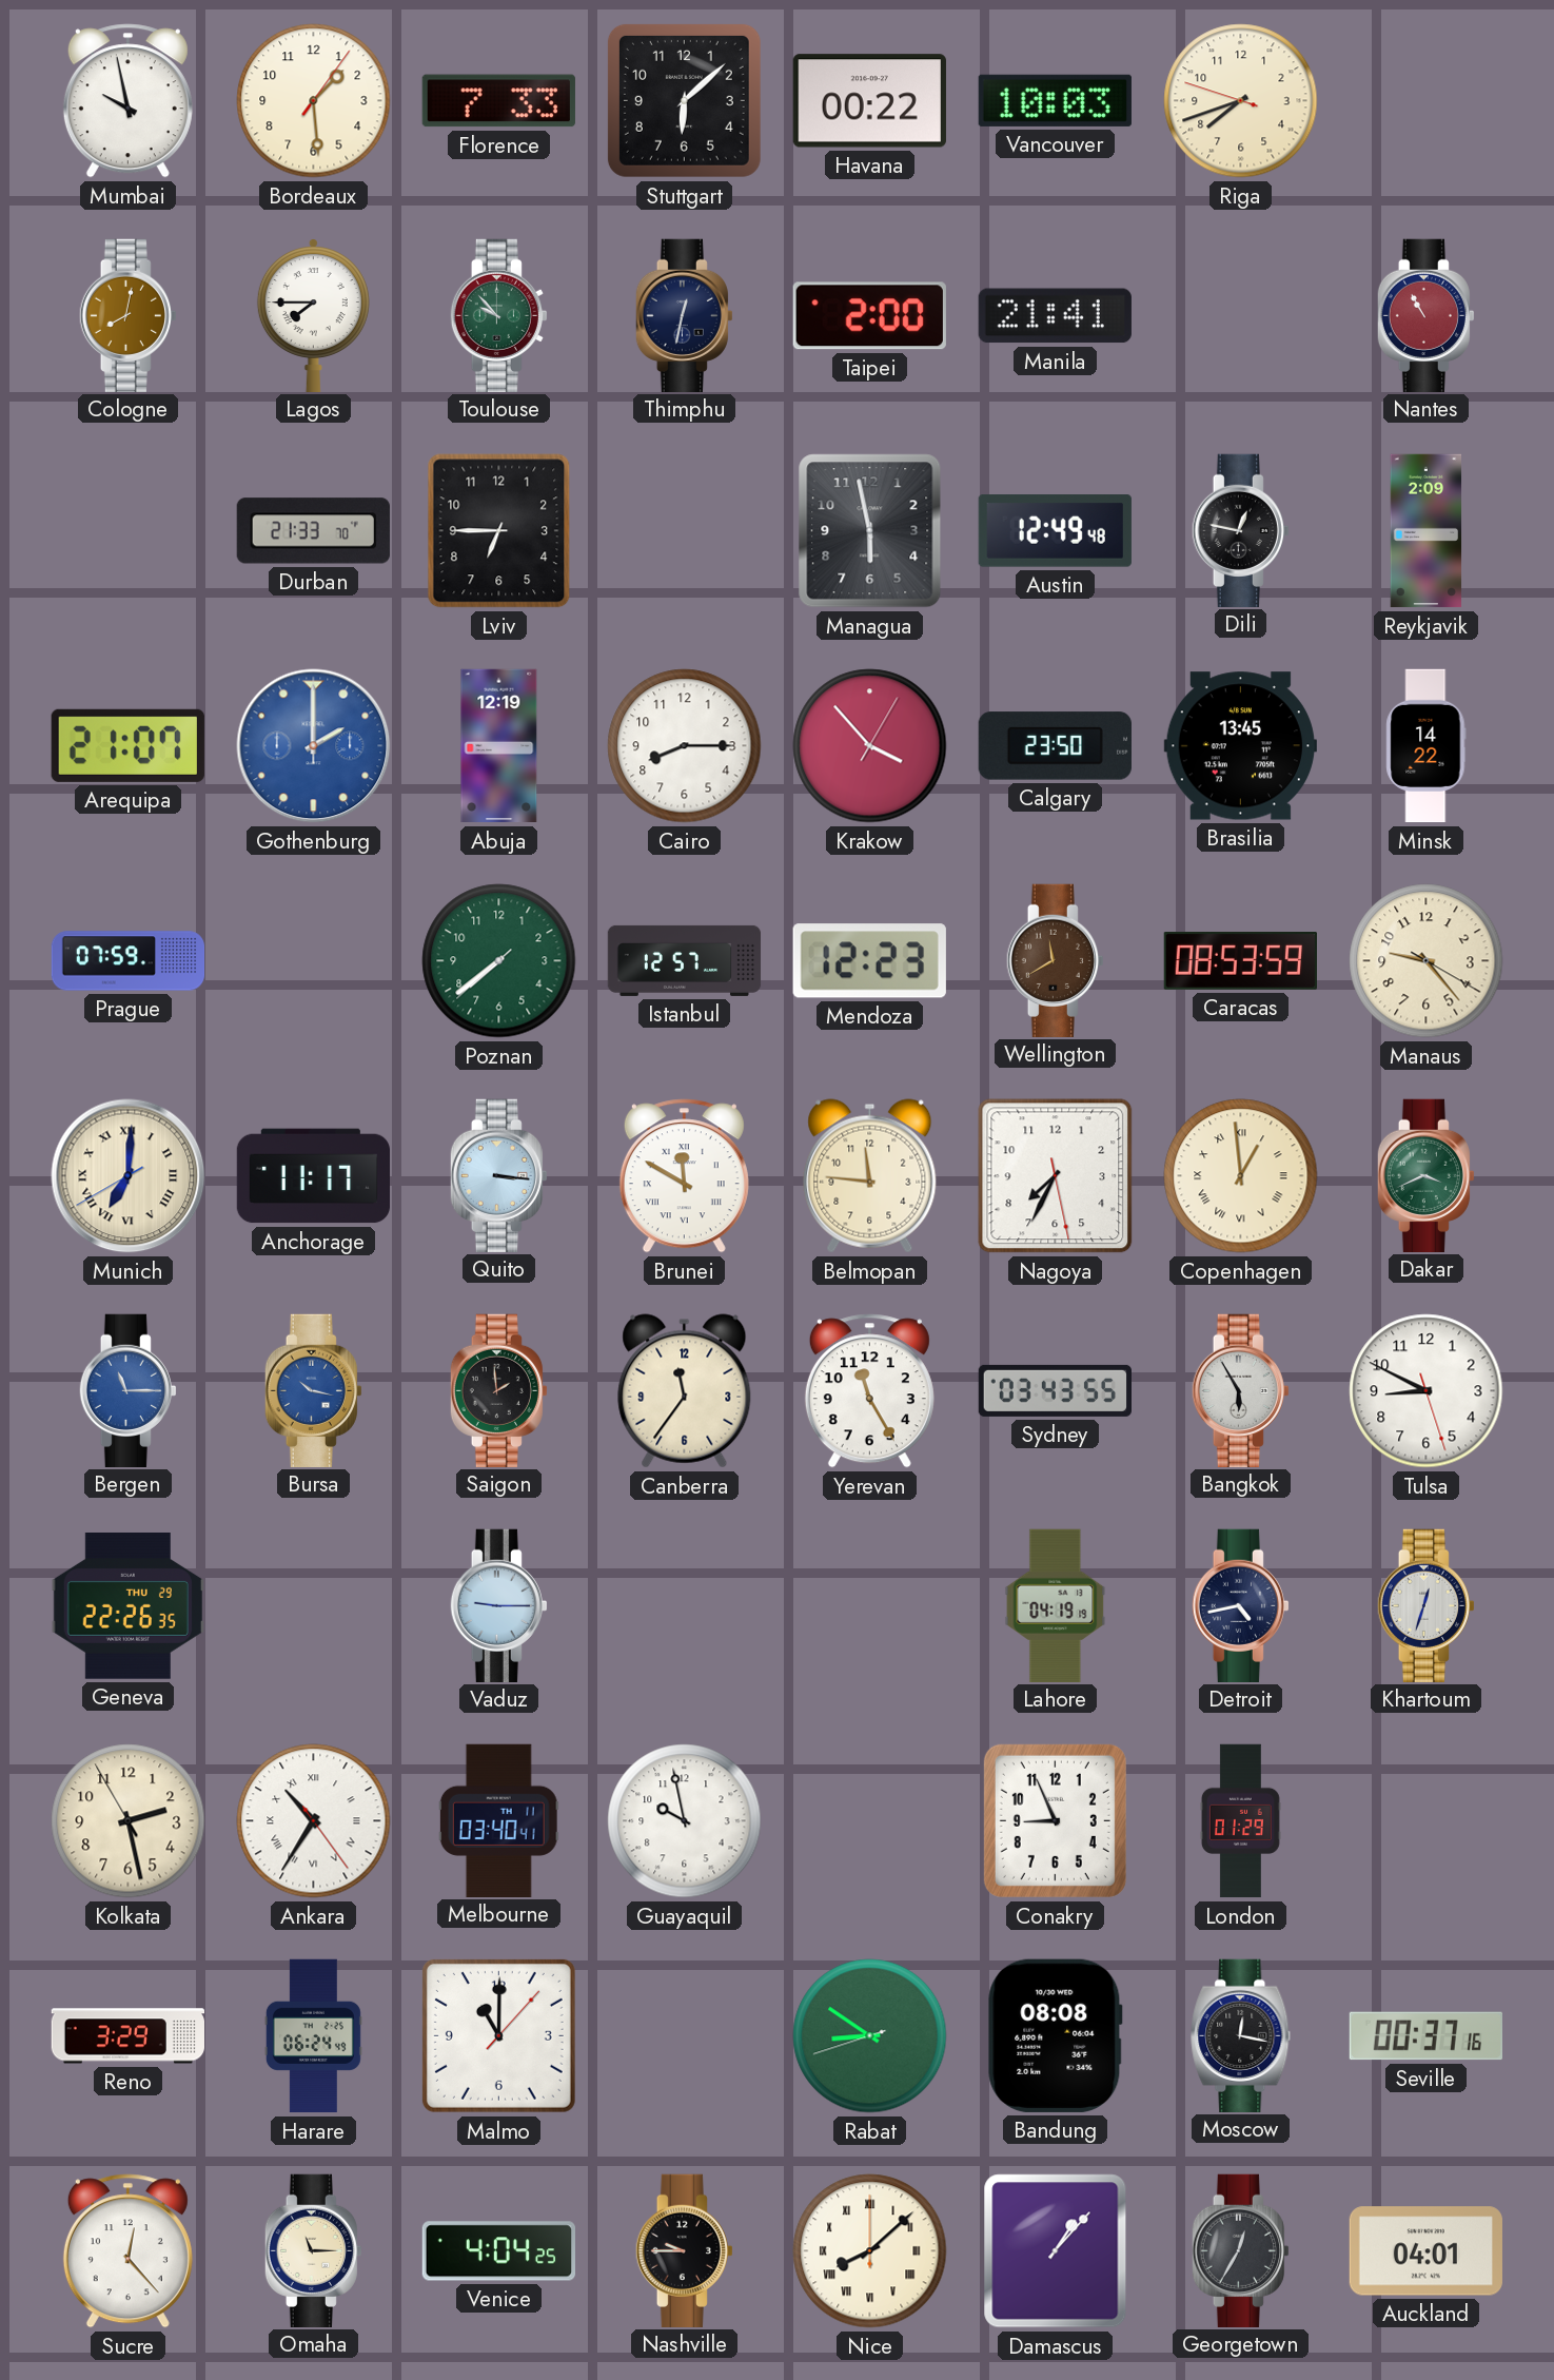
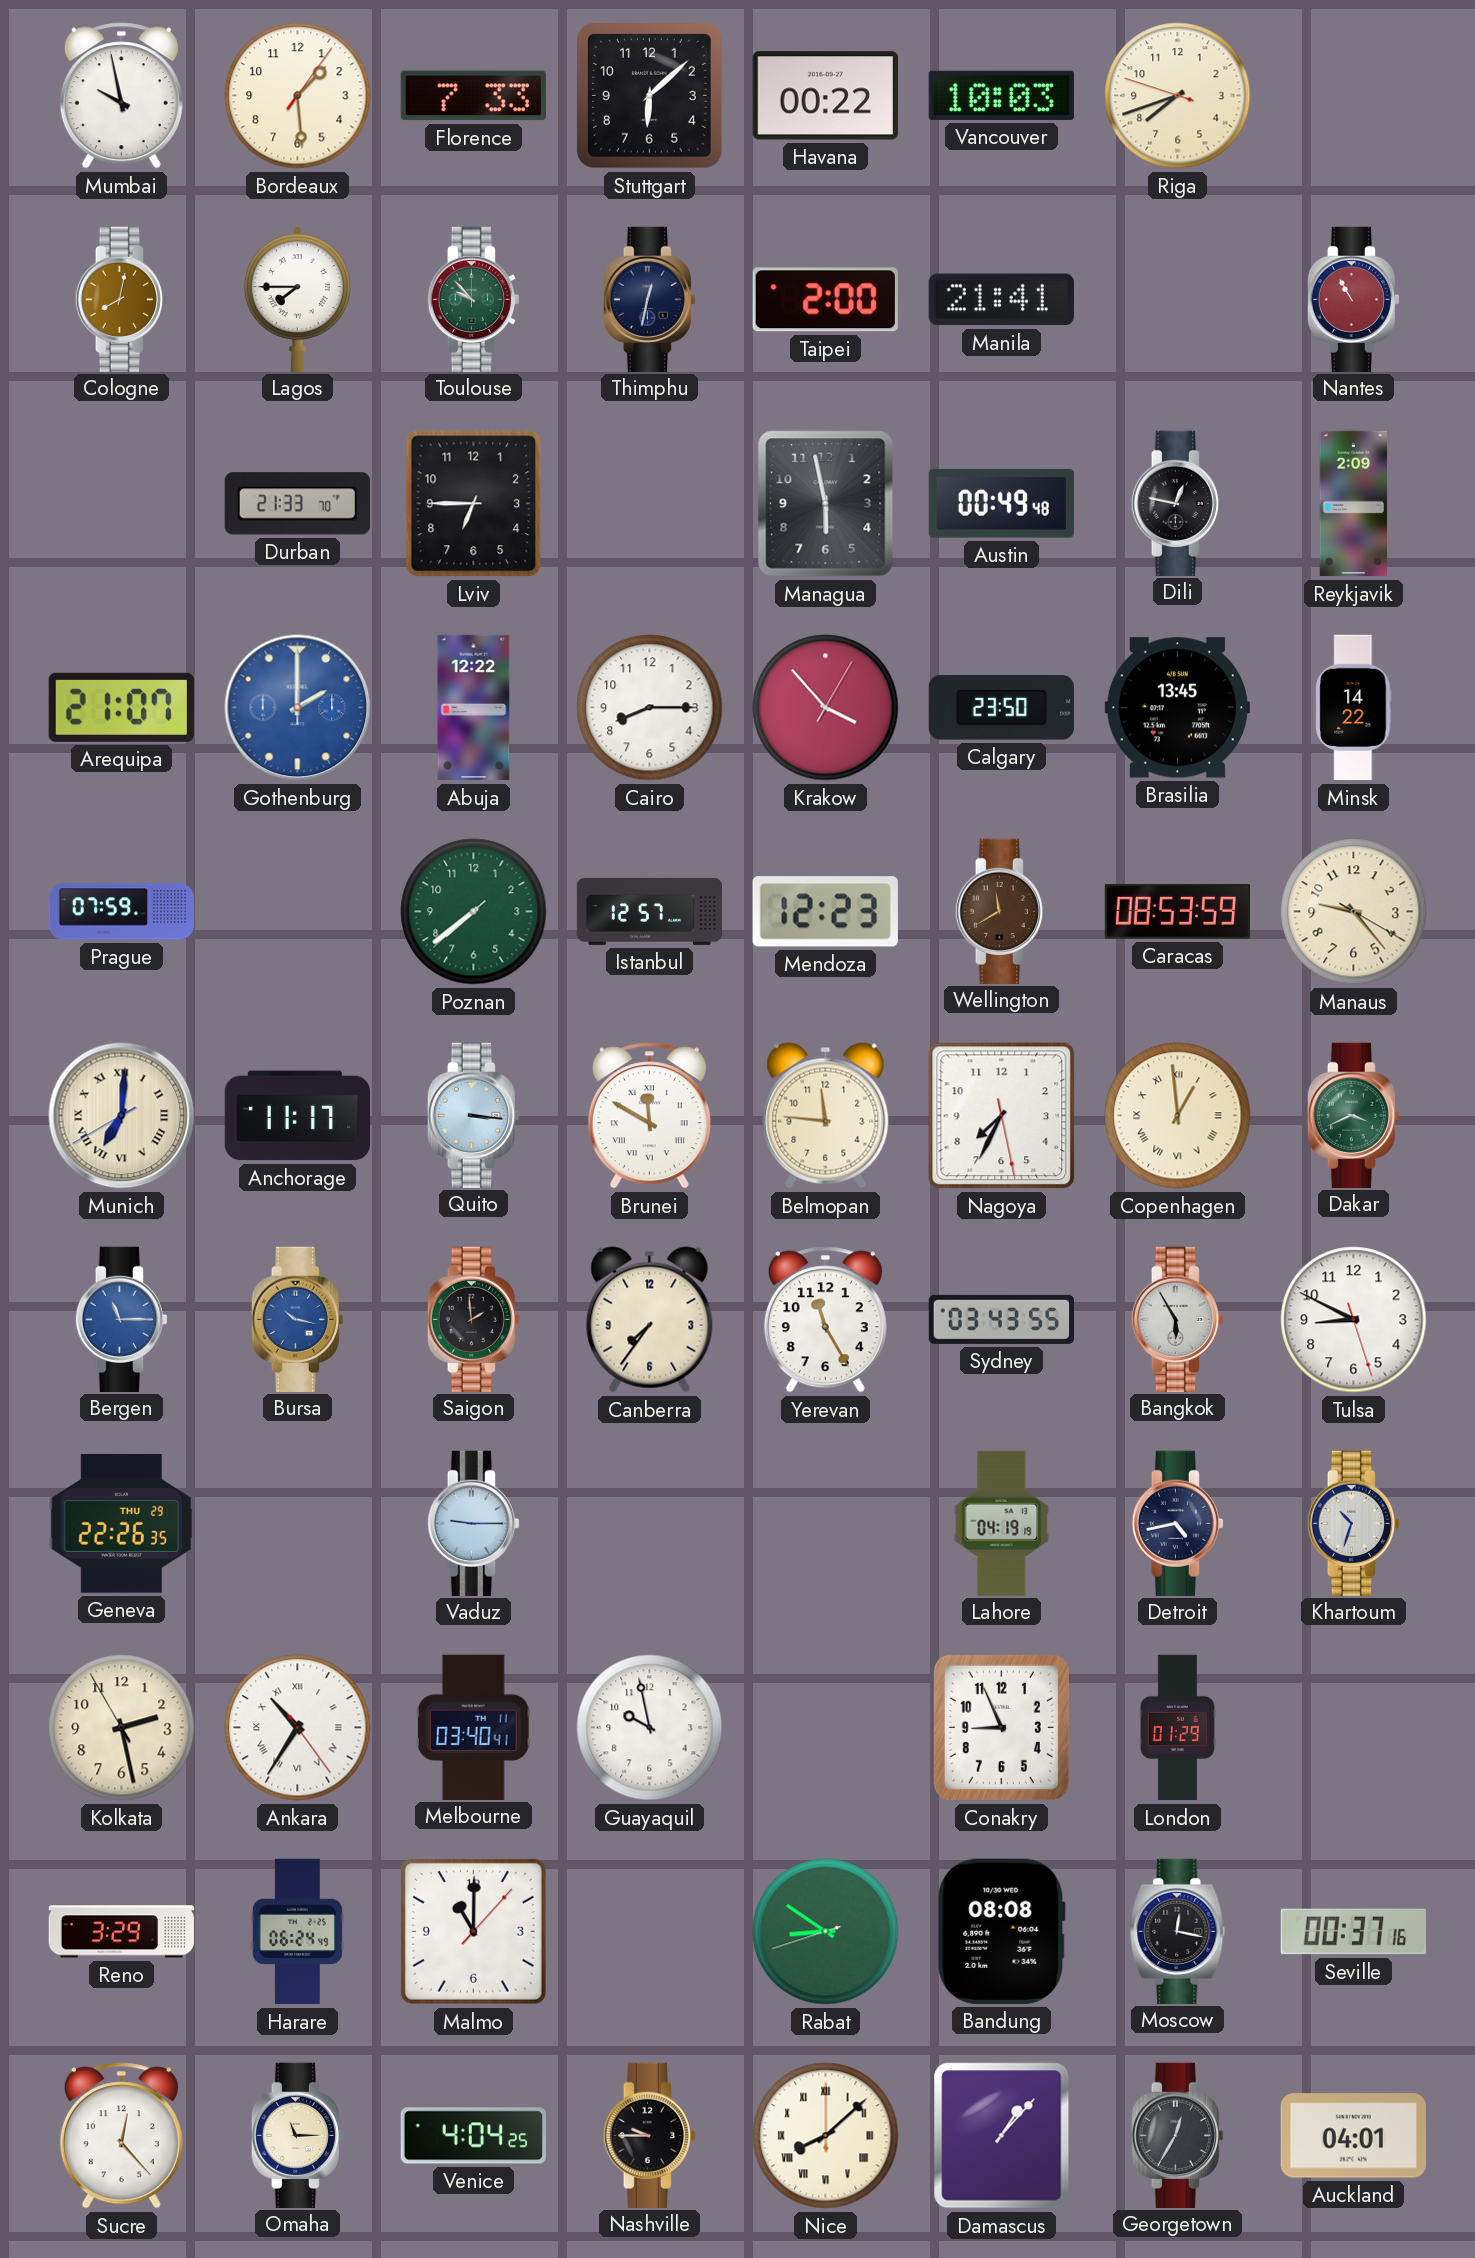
Austin: 12:49 -> 00:49
Abuja: 12:19 -> 12:22
Canberra: 11:36 -> 7:36
Khartoum: 12:33 -> 10:33
